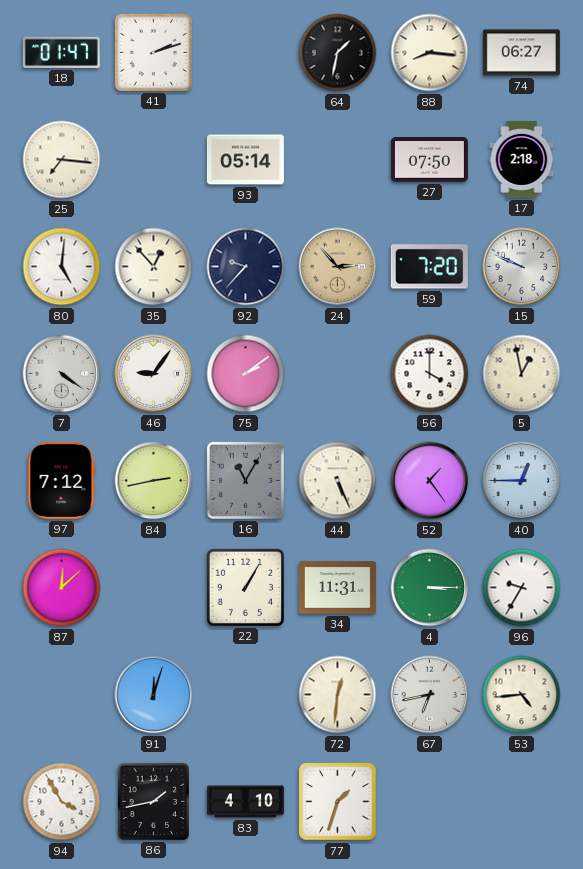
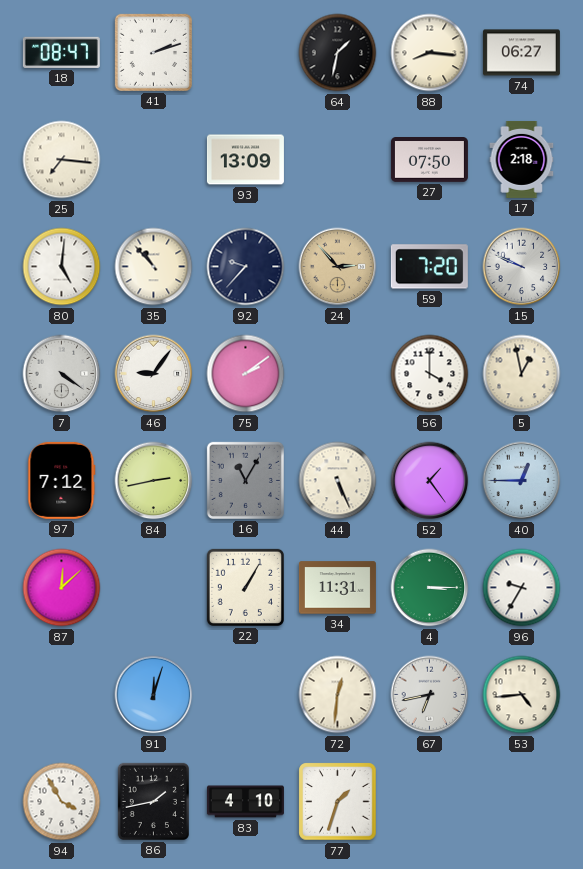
18: 01:47 -> 08:47
93: 05:14 -> 13:09
35: 12:53 -> 10:53
